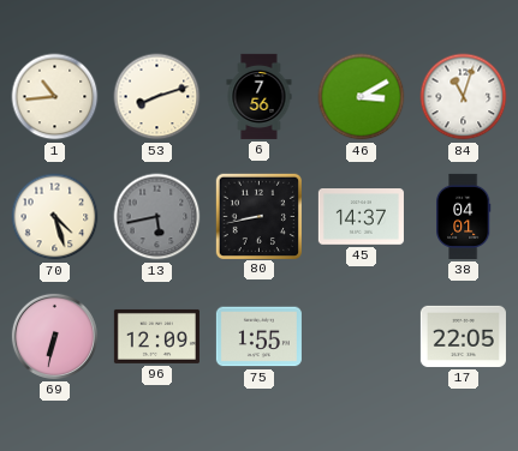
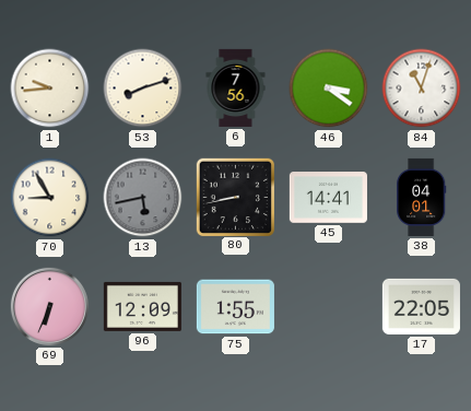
1: 10:44 -> 9:44
46: 3:10 -> 3:21
70: 4:27 -> 8:55
45: 14:37 -> 14:41
69: 6:32 -> 6:34
